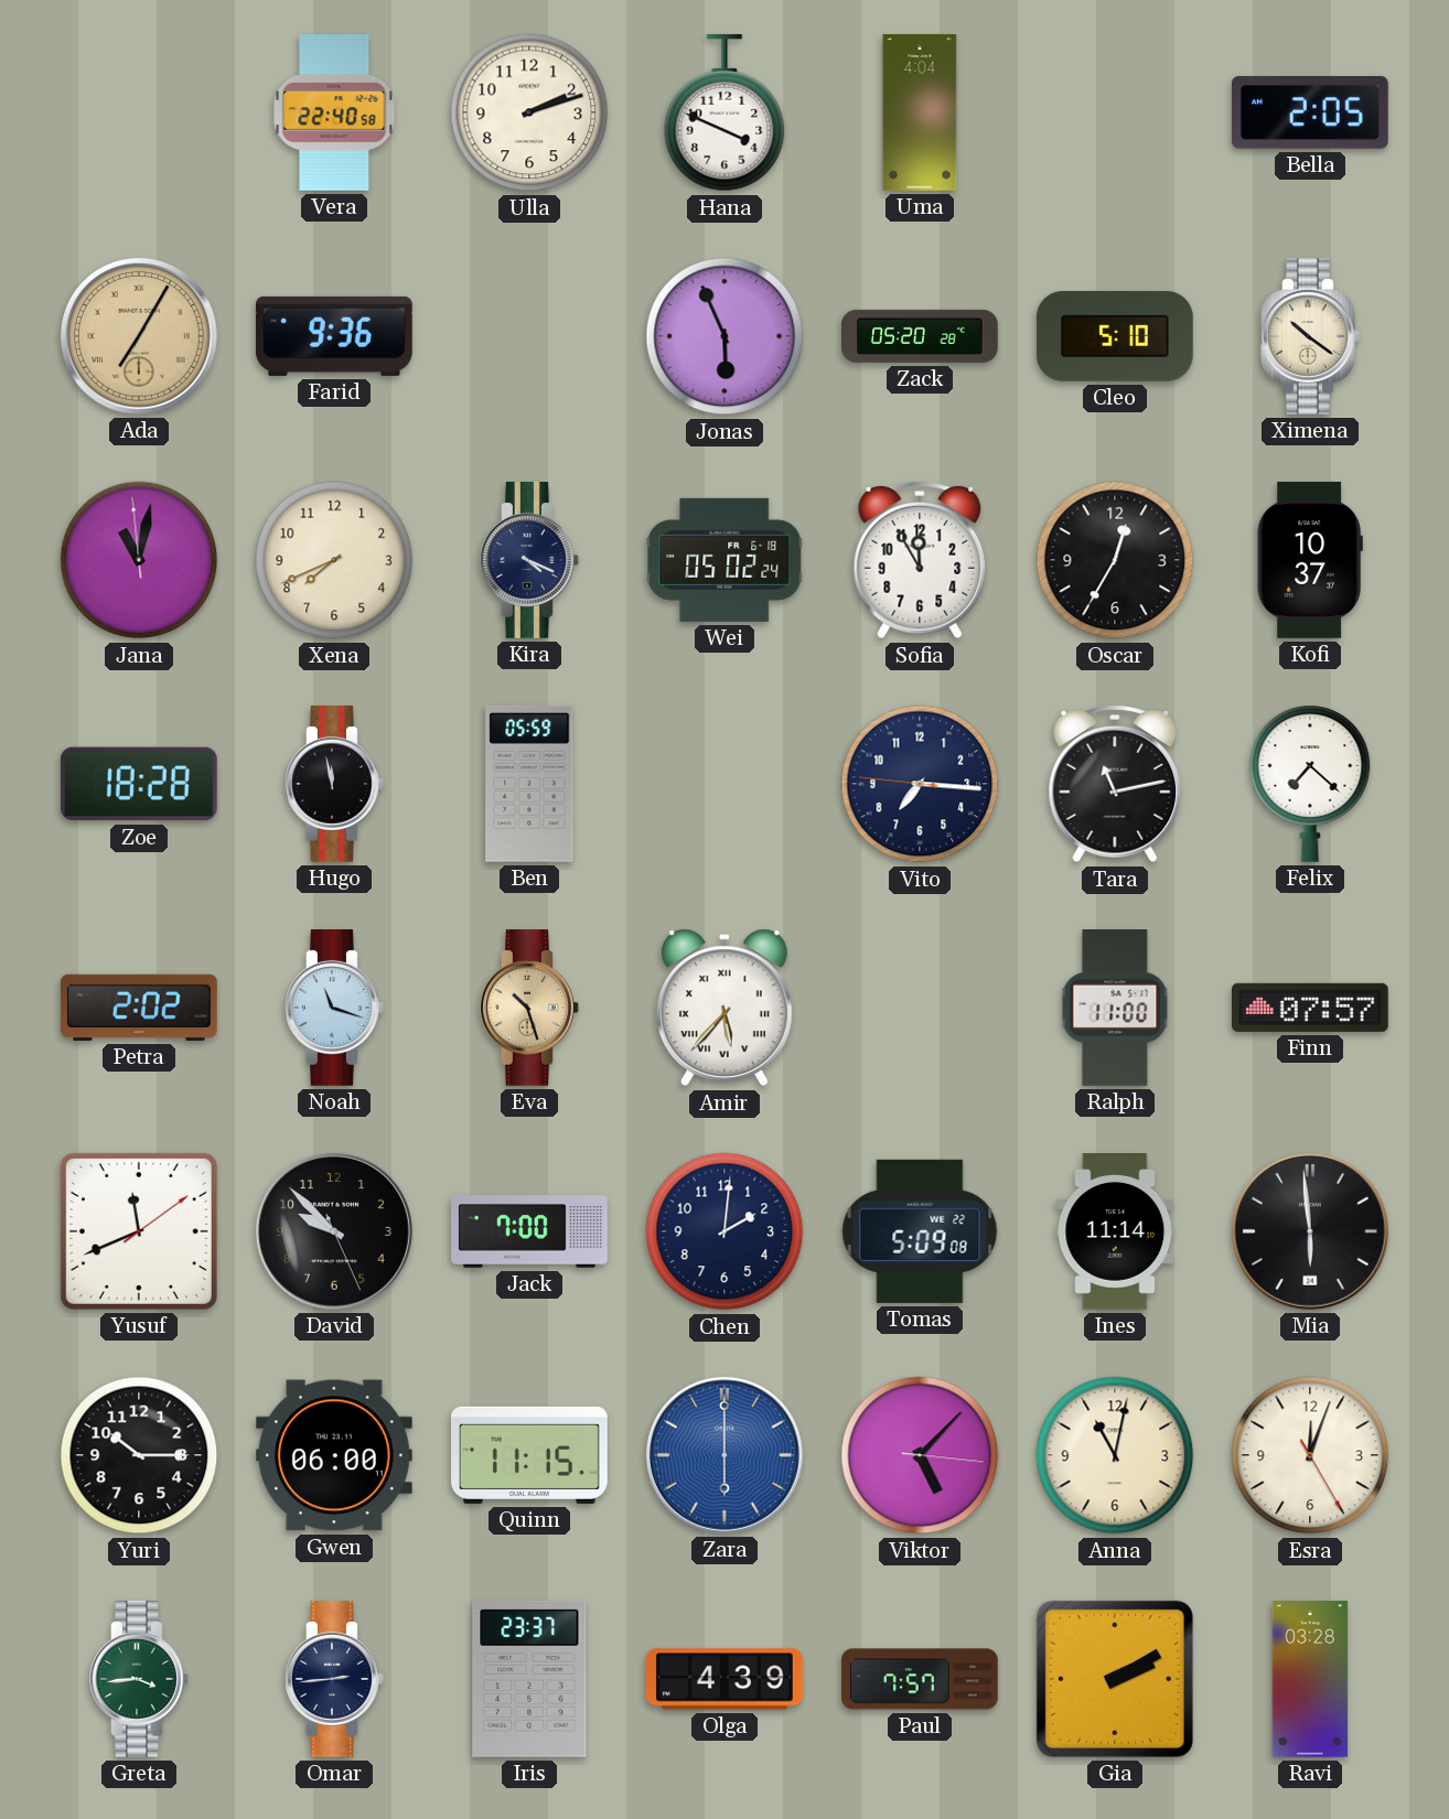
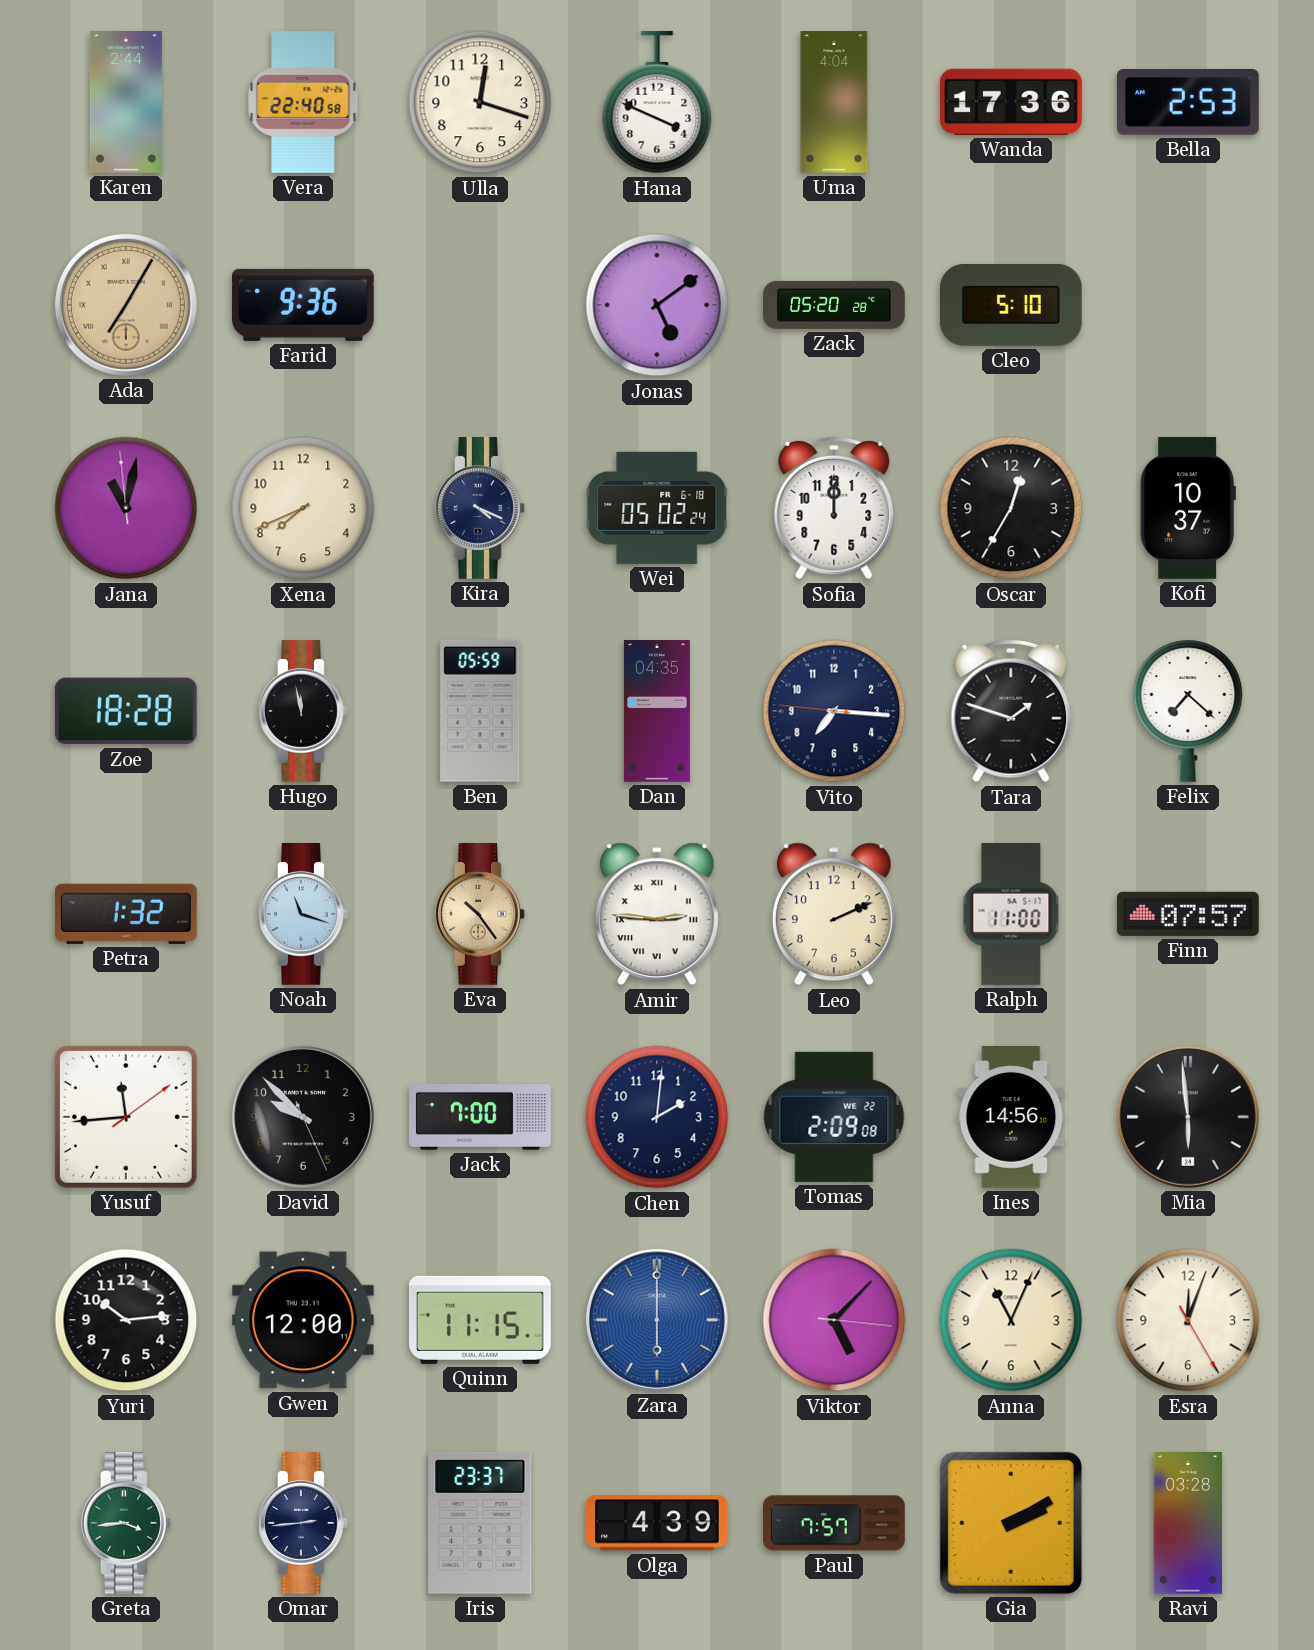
Karen: none -> 2:44
Ulla: 2:12 -> 12:18
Wanda: none -> 17:36
Bella: 2:05 -> 2:53
Jonas: 5:56 -> 5:09
Ximena: 10:21 -> none
Sofia: 11:55 -> 12:00
Dan: none -> 04:35
Tara: 11:13 -> 1:48
Petra: 2:02 -> 1:32
Eva: 10:27 -> 10:24
Amir: 5:37 -> 2:46
Leo: none -> 2:11
Yusuf: 11:41 -> 11:44
Tomas: 5:09 -> 2:09
Ines: 11:14 -> 14:56
Yuri: 10:15 -> 10:14
Gwen: 06:00 -> 12:00
Anna: 11:02 -> 11:04
